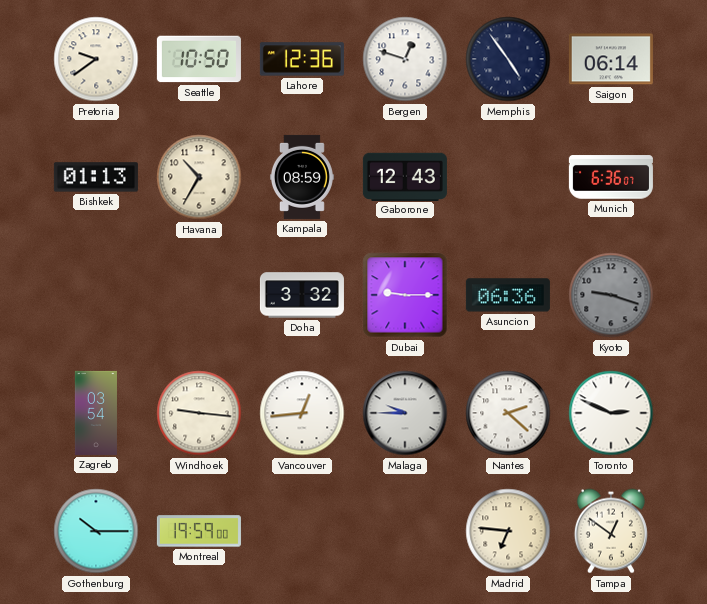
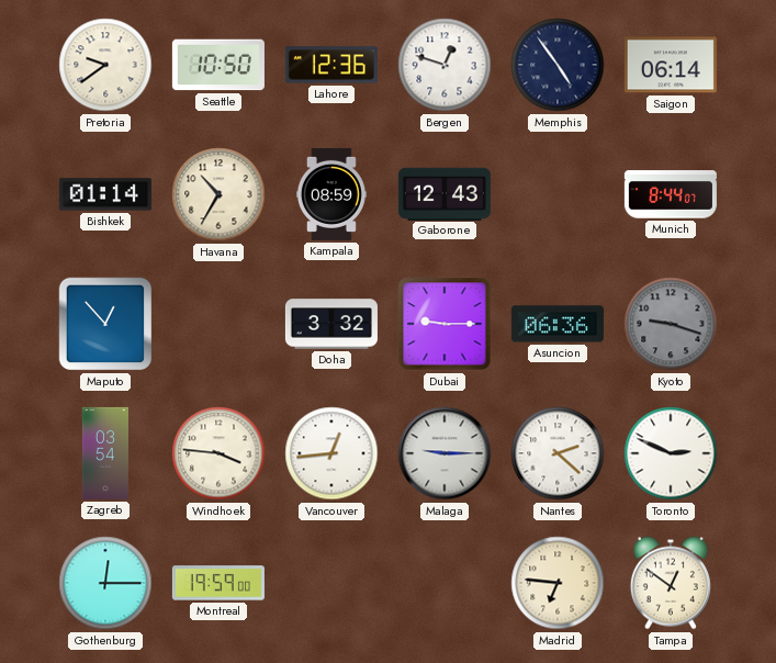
Bishkek: 01:13 -> 01:14
Munich: 6:36 -> 8:44
Maputo: none -> 12:53
Windhoek: 9:16 -> 3:46
Malaga: 9:45 -> 9:15
Gothenburg: 10:15 -> 12:15
